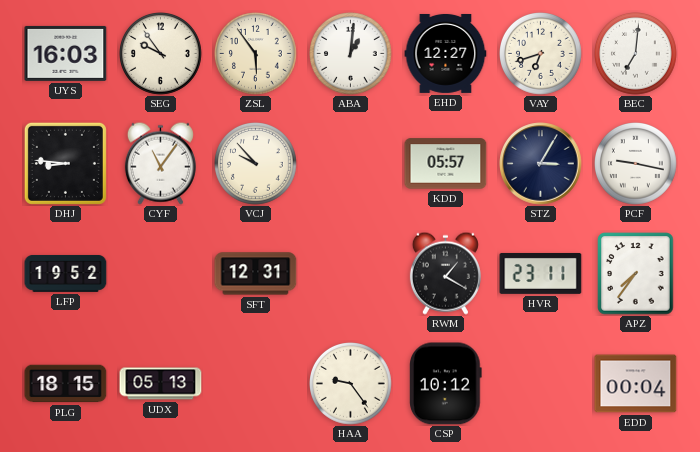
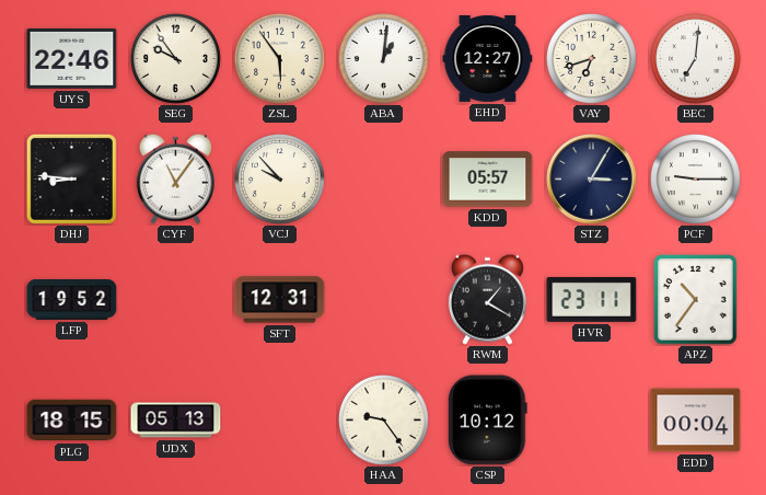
UYS: 16:03 -> 22:46
PCF: 9:17 -> 9:15
APZ: 7:36 -> 10:36
